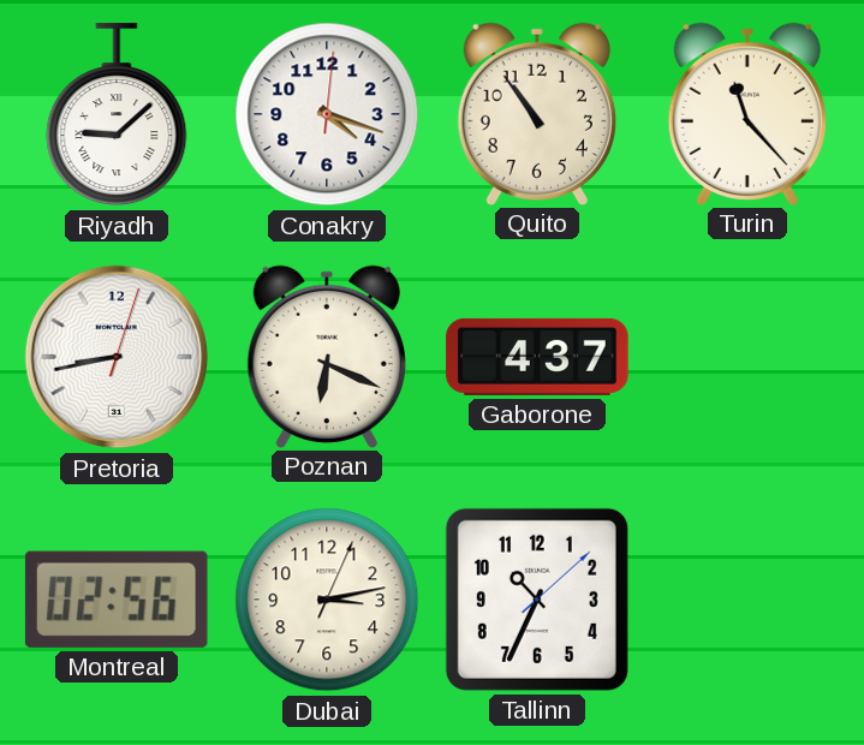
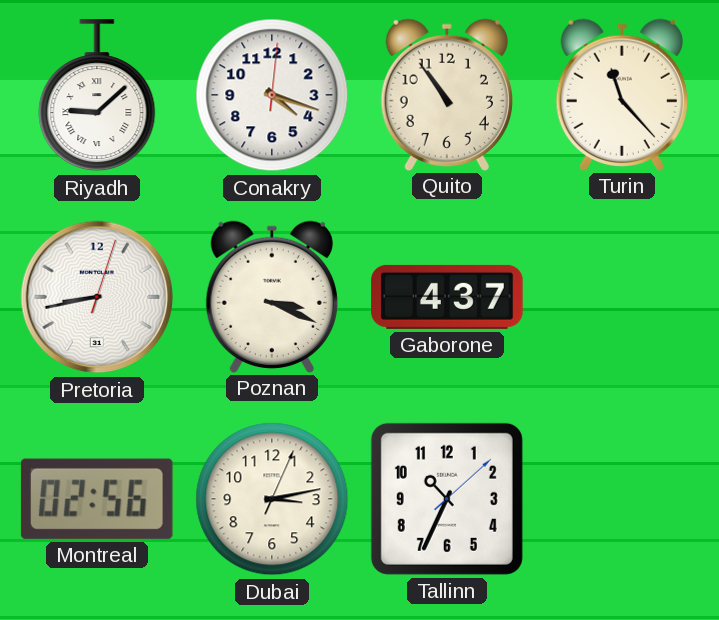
Poznan: 6:19 -> 3:19
